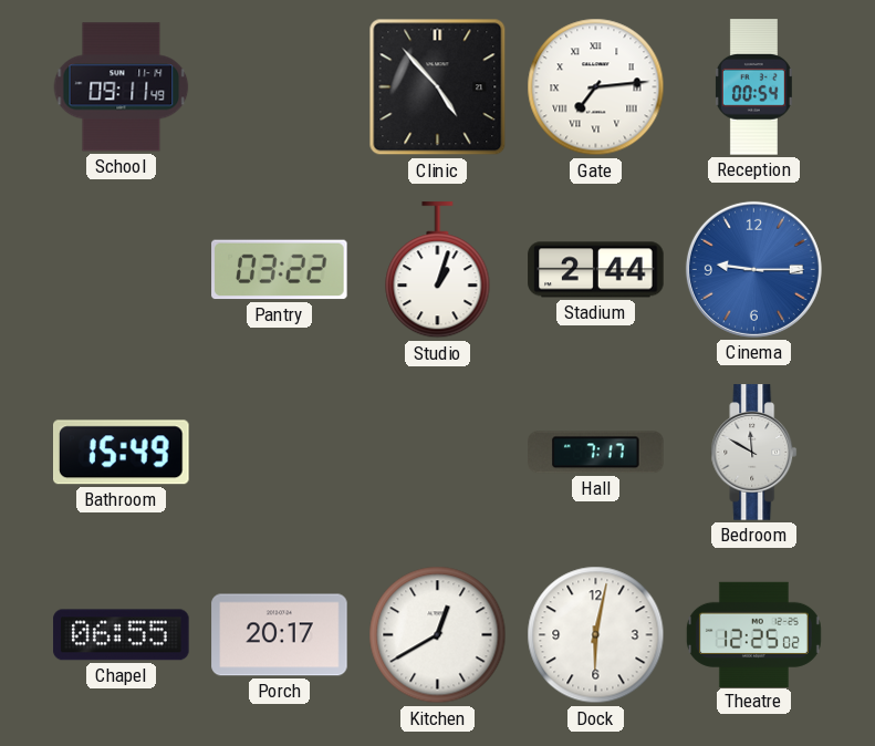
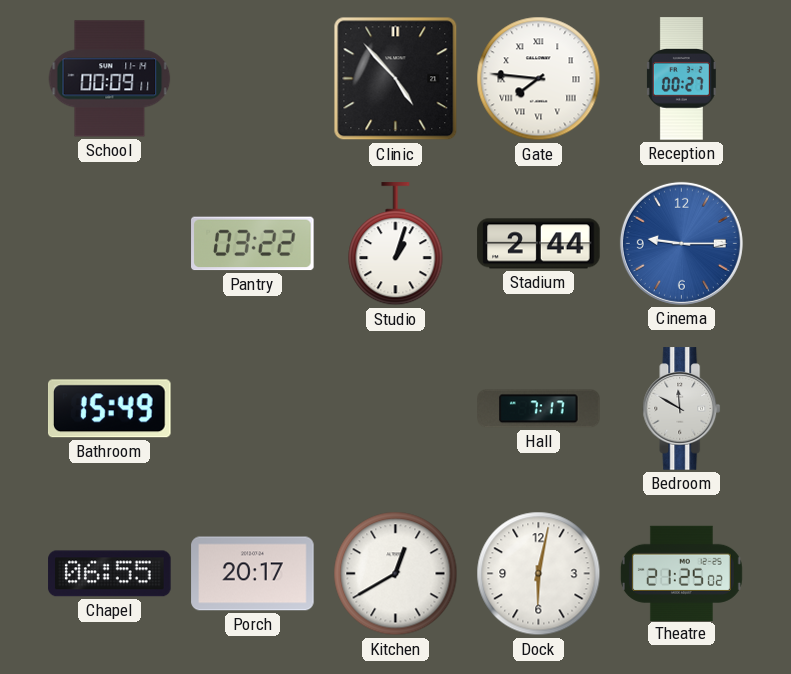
School: 09:11 -> 00:09
Gate: 7:14 -> 7:46
Reception: 00:54 -> 00:27
Theatre: 12:25 -> 21:25
